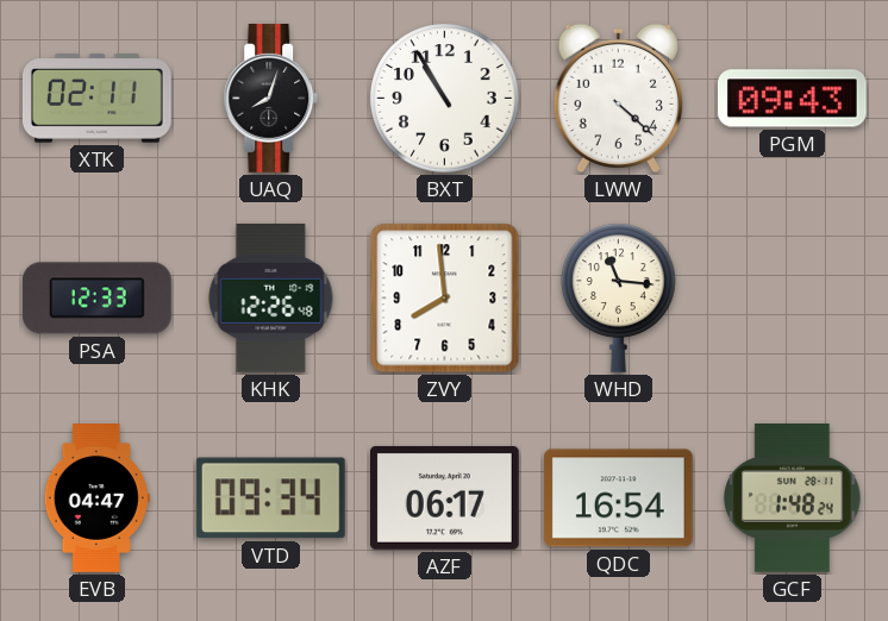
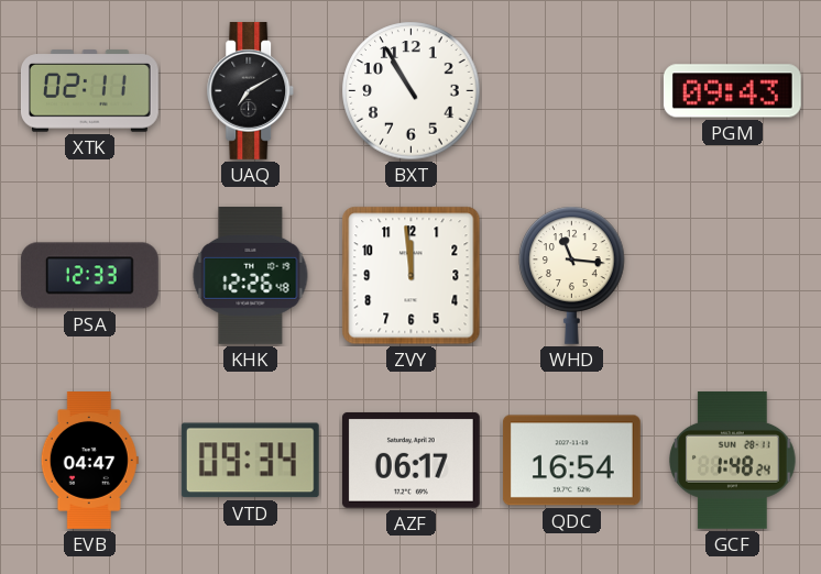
UAQ: 8:03 -> 7:10
LWW: 4:22 -> none
ZVY: 7:59 -> 11:59
